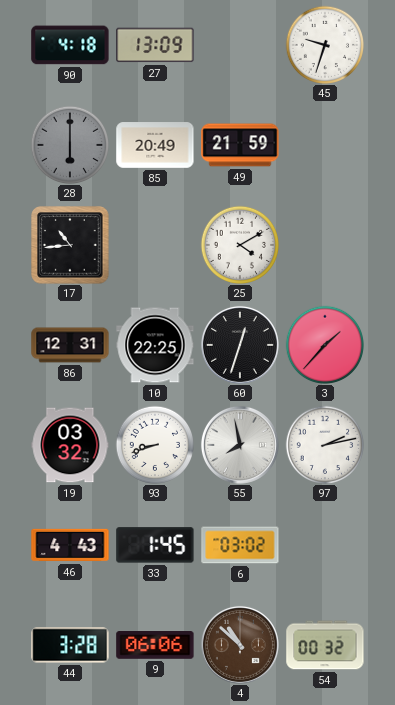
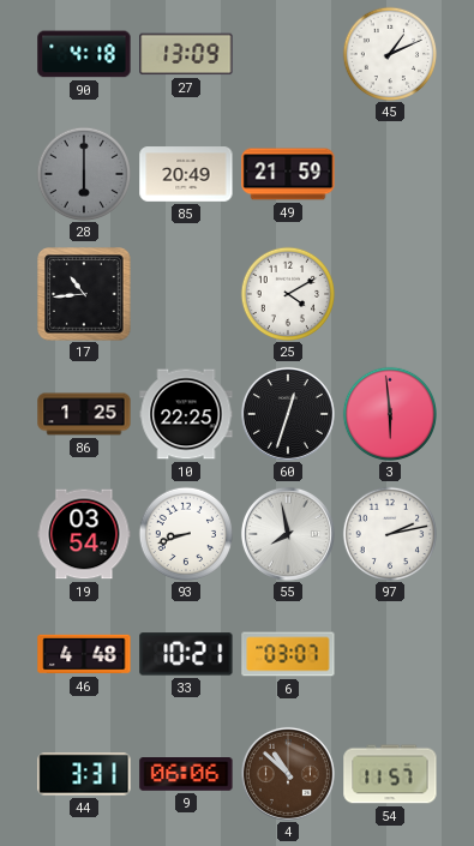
45: 9:33 -> 1:11
86: 12:31 -> 1:25
3: 1:37 -> 5:59
19: 03:32 -> 03:54
46: 4:43 -> 4:48
33: 1:45 -> 10:21
6: 03:02 -> 03:07
44: 3:28 -> 3:31
54: 00:32 -> 11:57
